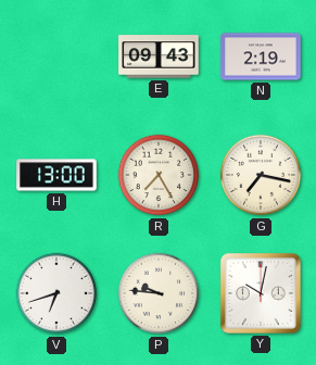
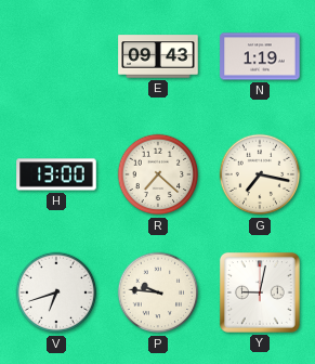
N: 2:19 -> 1:19
R: 7:25 -> 7:22
Y: 10:02 -> 9:02
